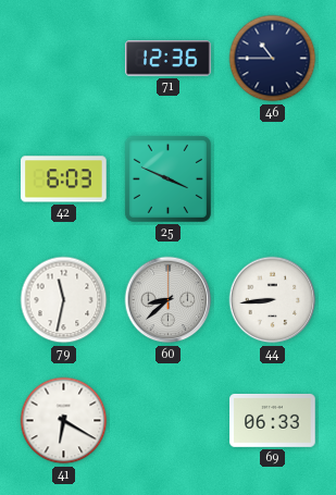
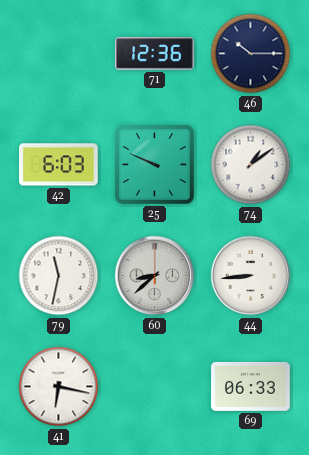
46: 10:45 -> 10:15
25: 3:49 -> 9:49
74: none -> 1:09
41: 6:20 -> 6:17
